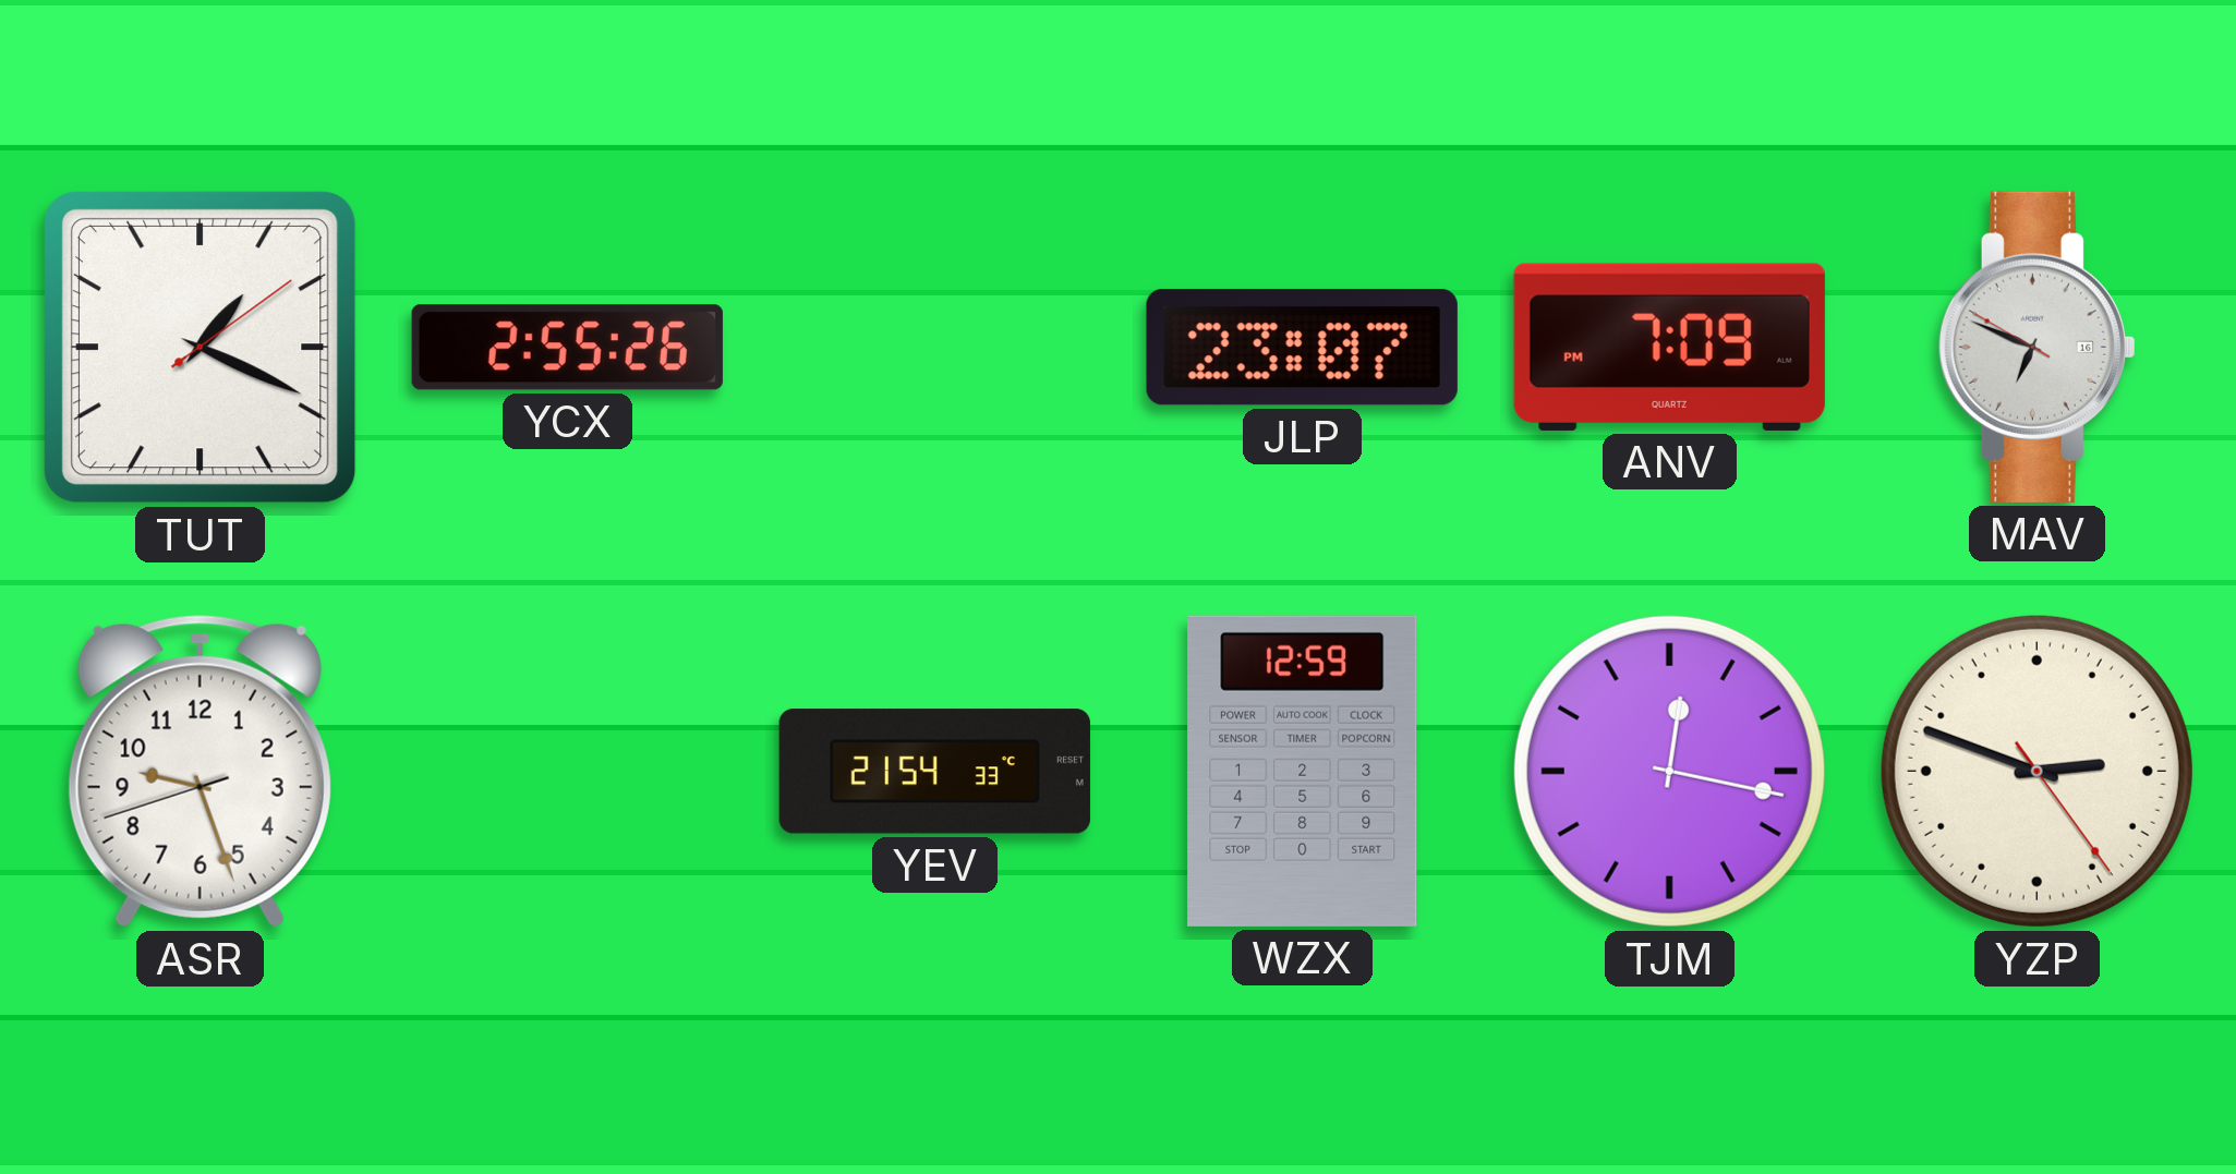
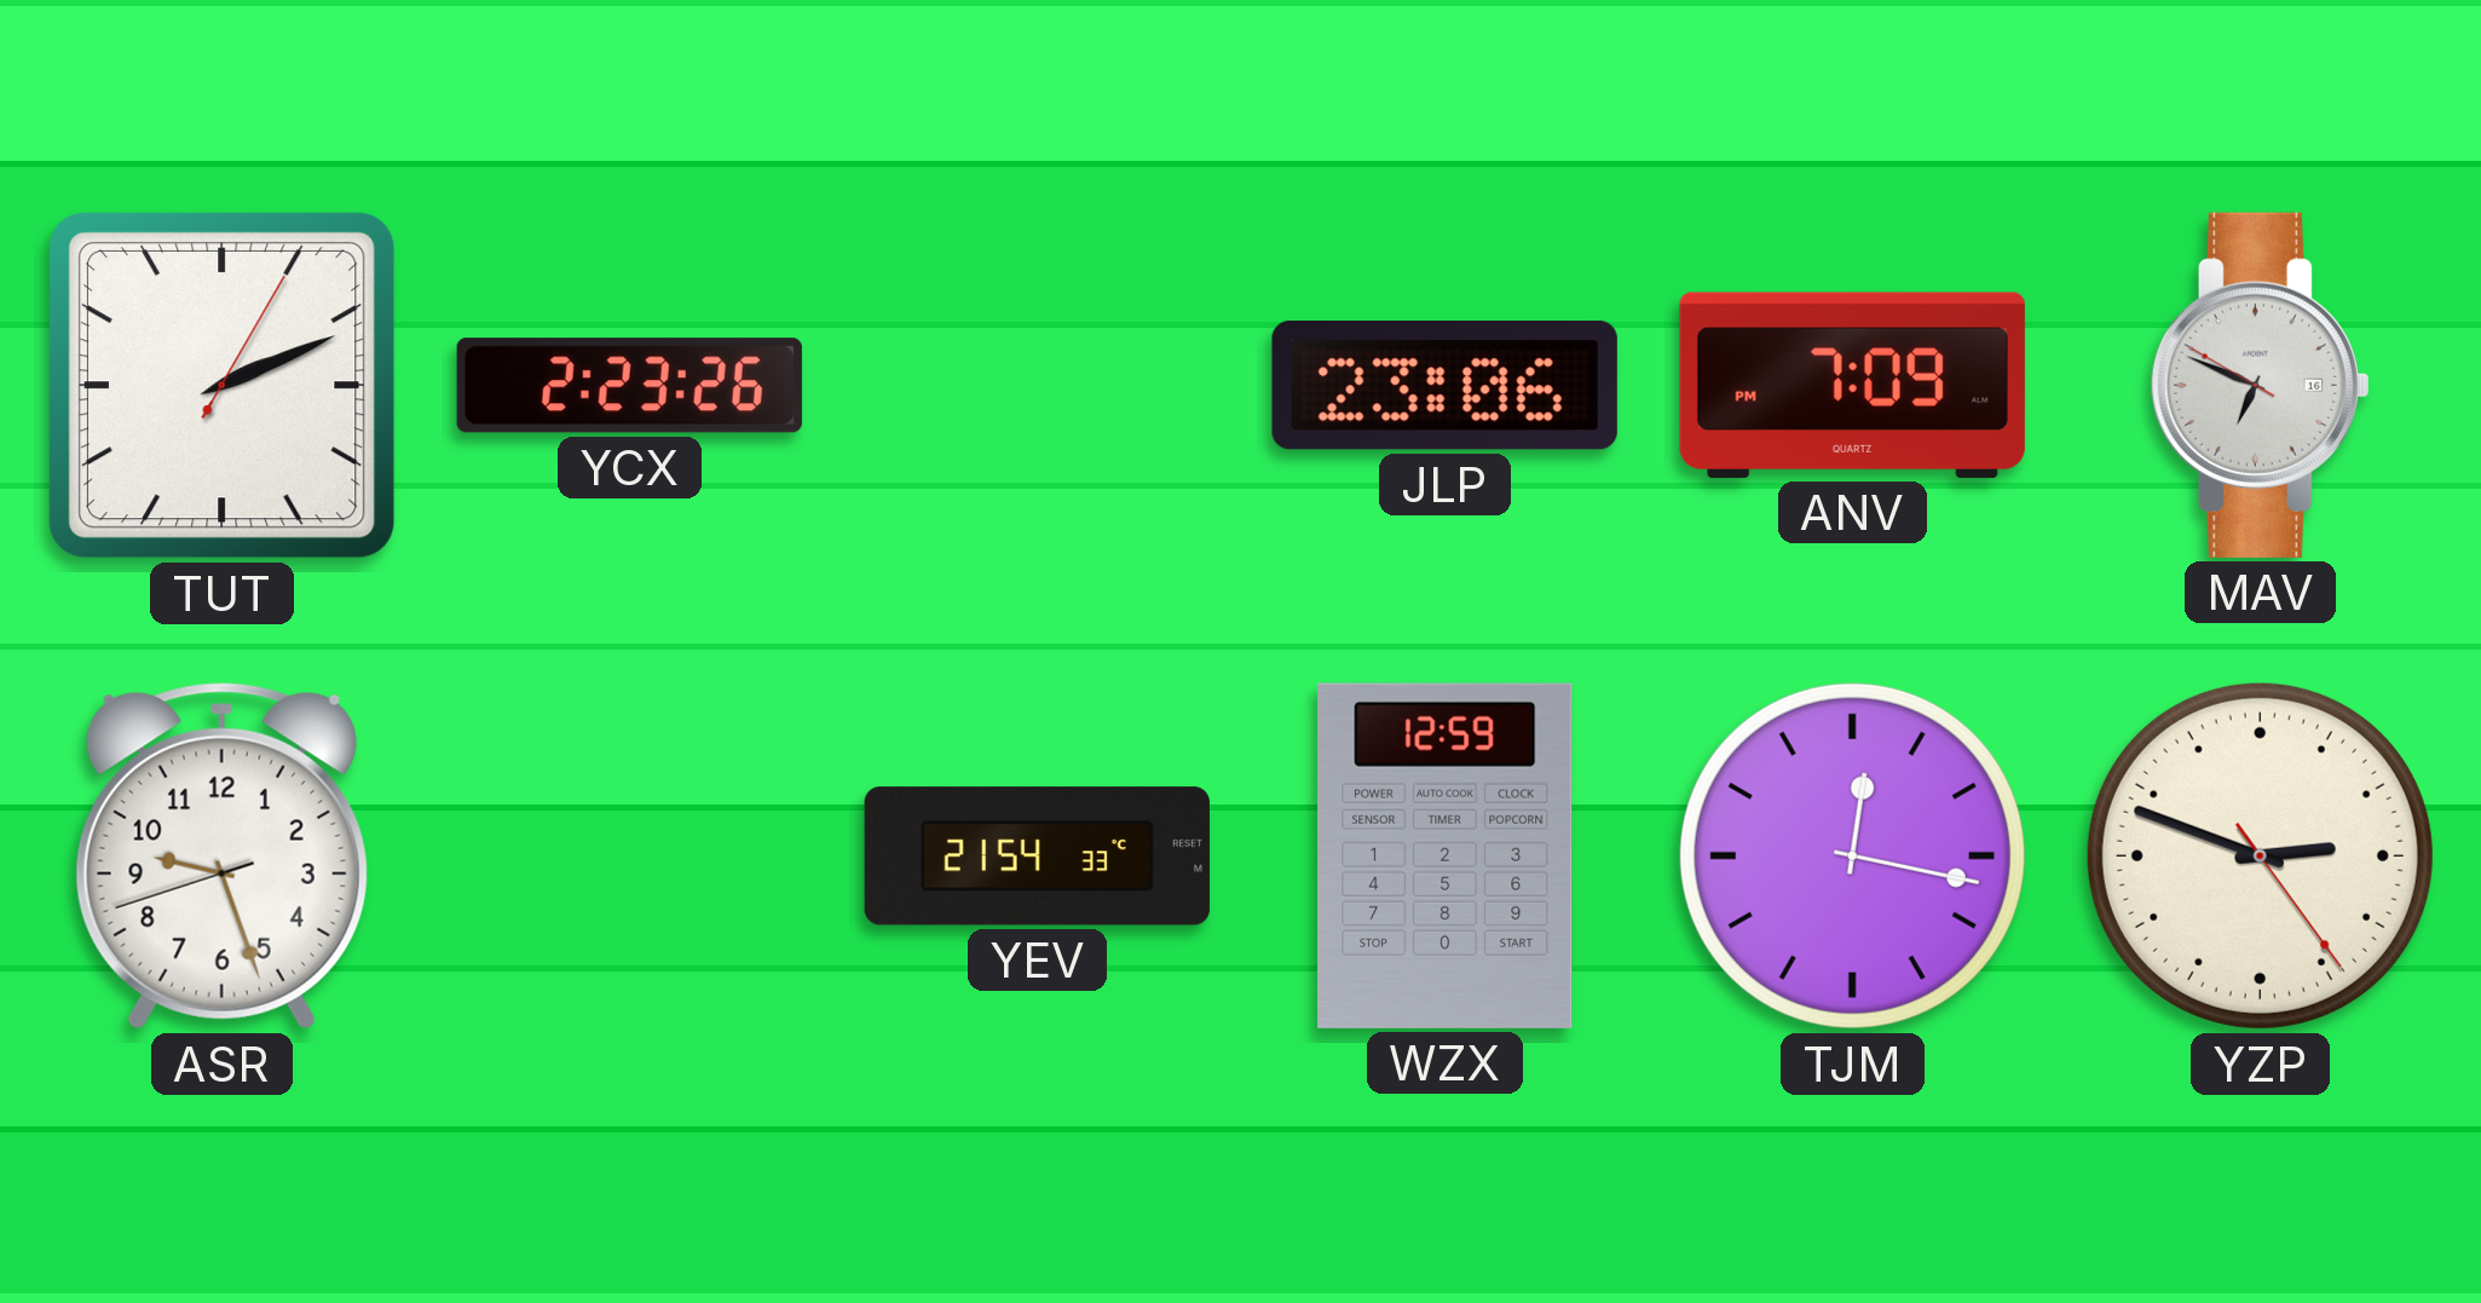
TUT: 1:19 -> 2:11
YCX: 2:55 -> 2:23
JLP: 23:07 -> 23:06
